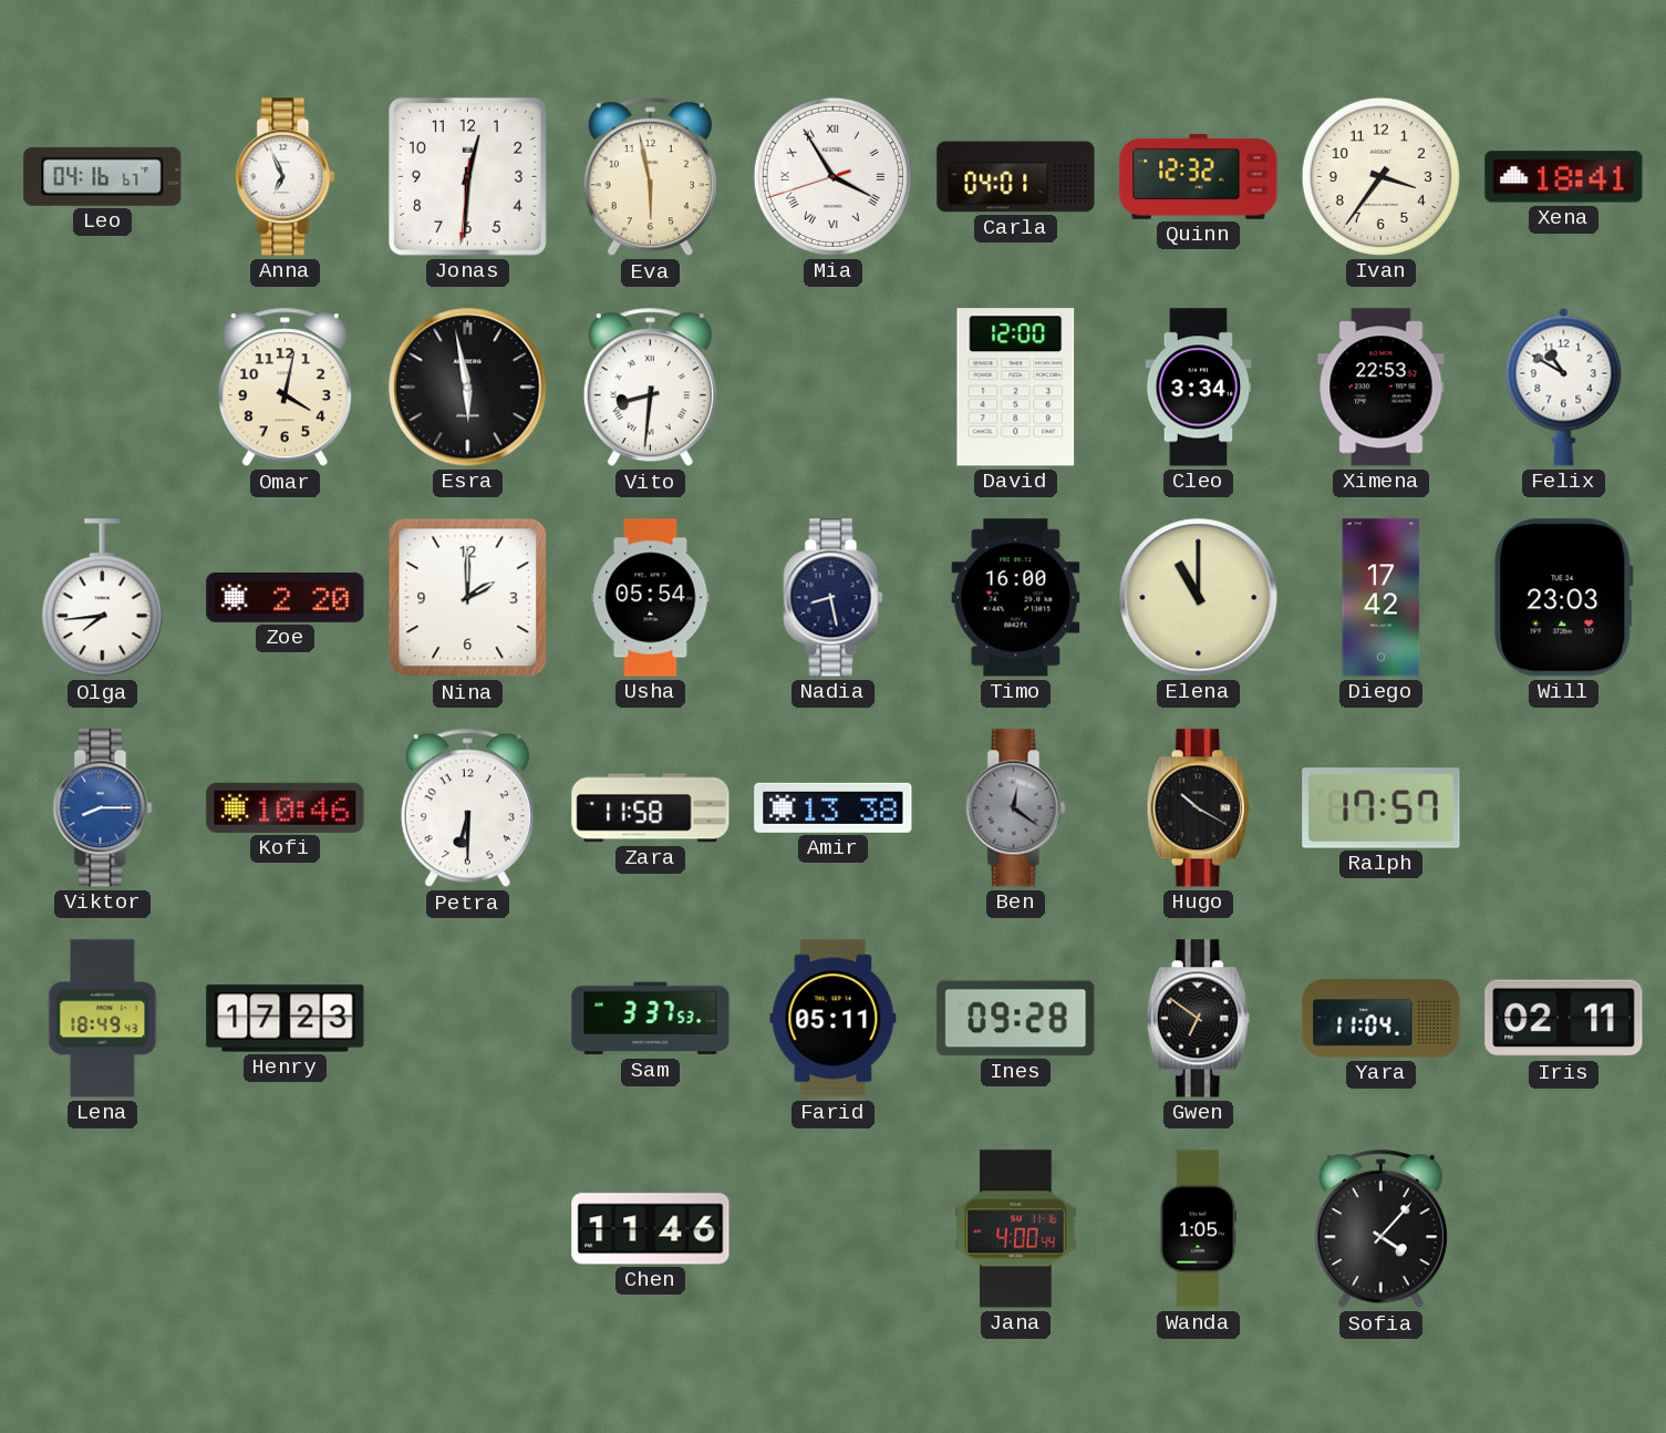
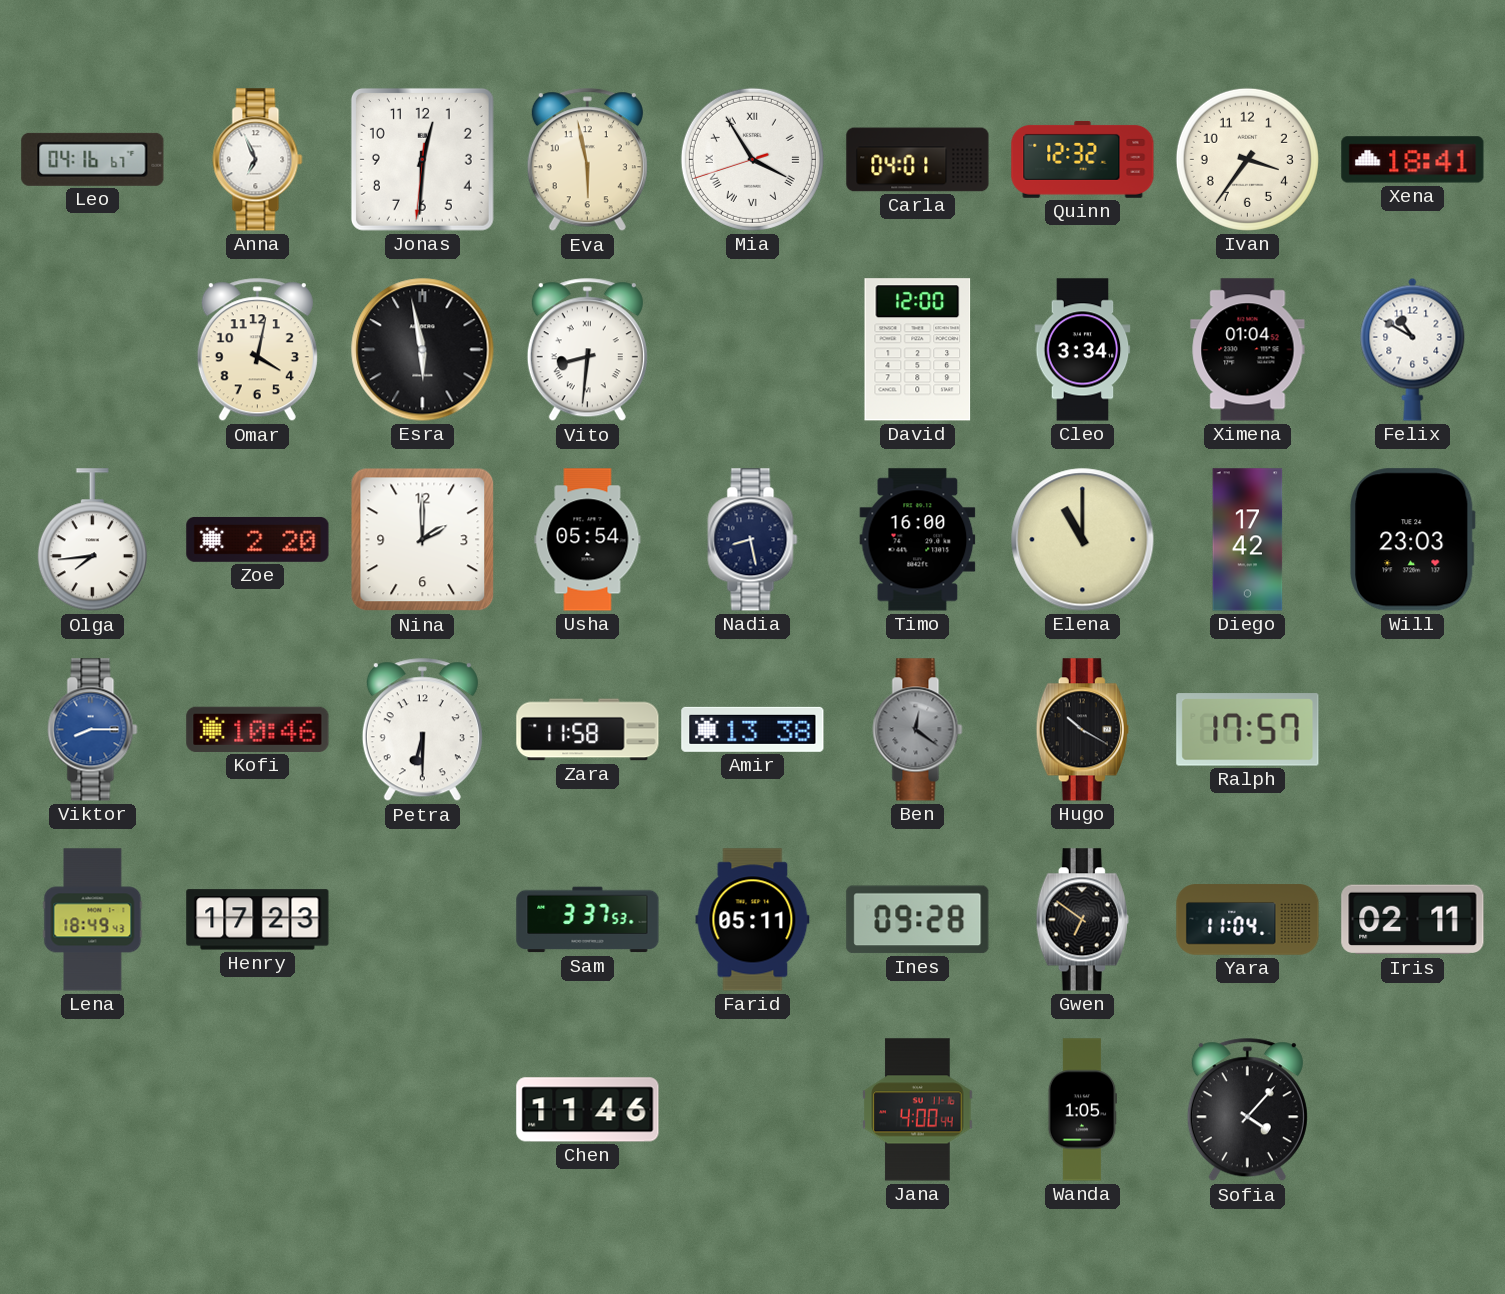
Ximena: 22:53 -> 01:04
